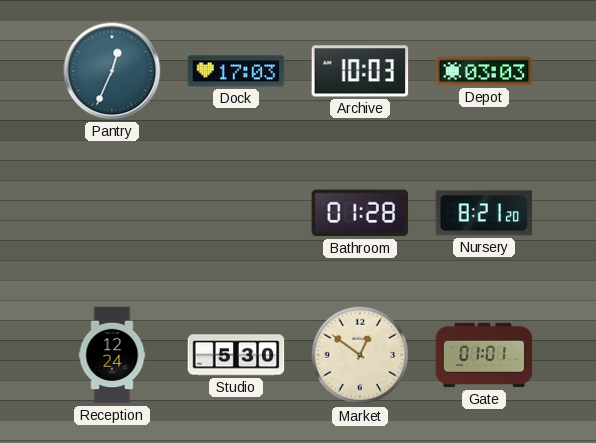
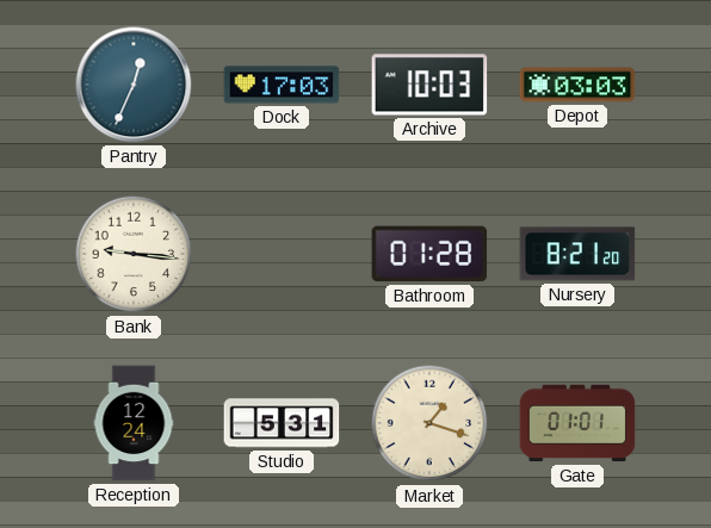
Bank: none -> 9:16
Studio: 5:30 -> 5:31
Market: 12:51 -> 1:18
